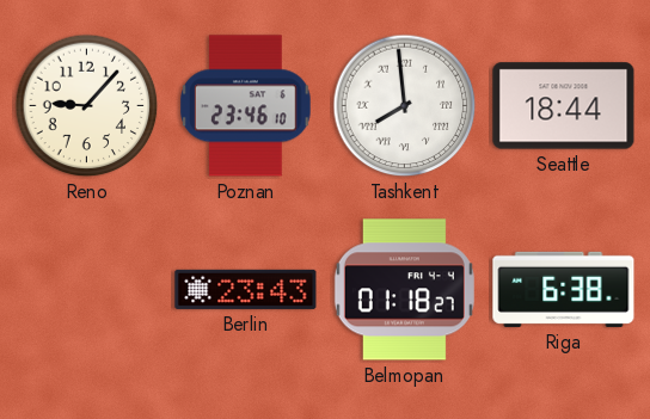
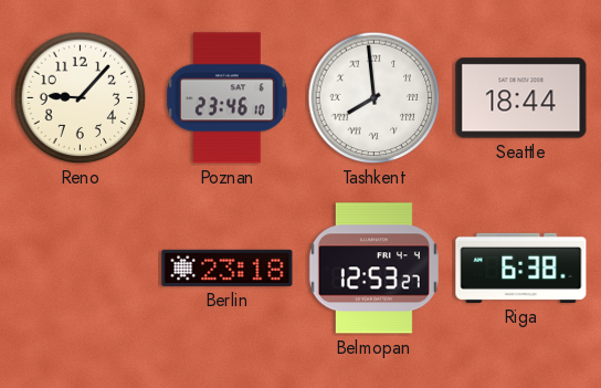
Berlin: 23:43 -> 23:18
Belmopan: 01:18 -> 12:53
